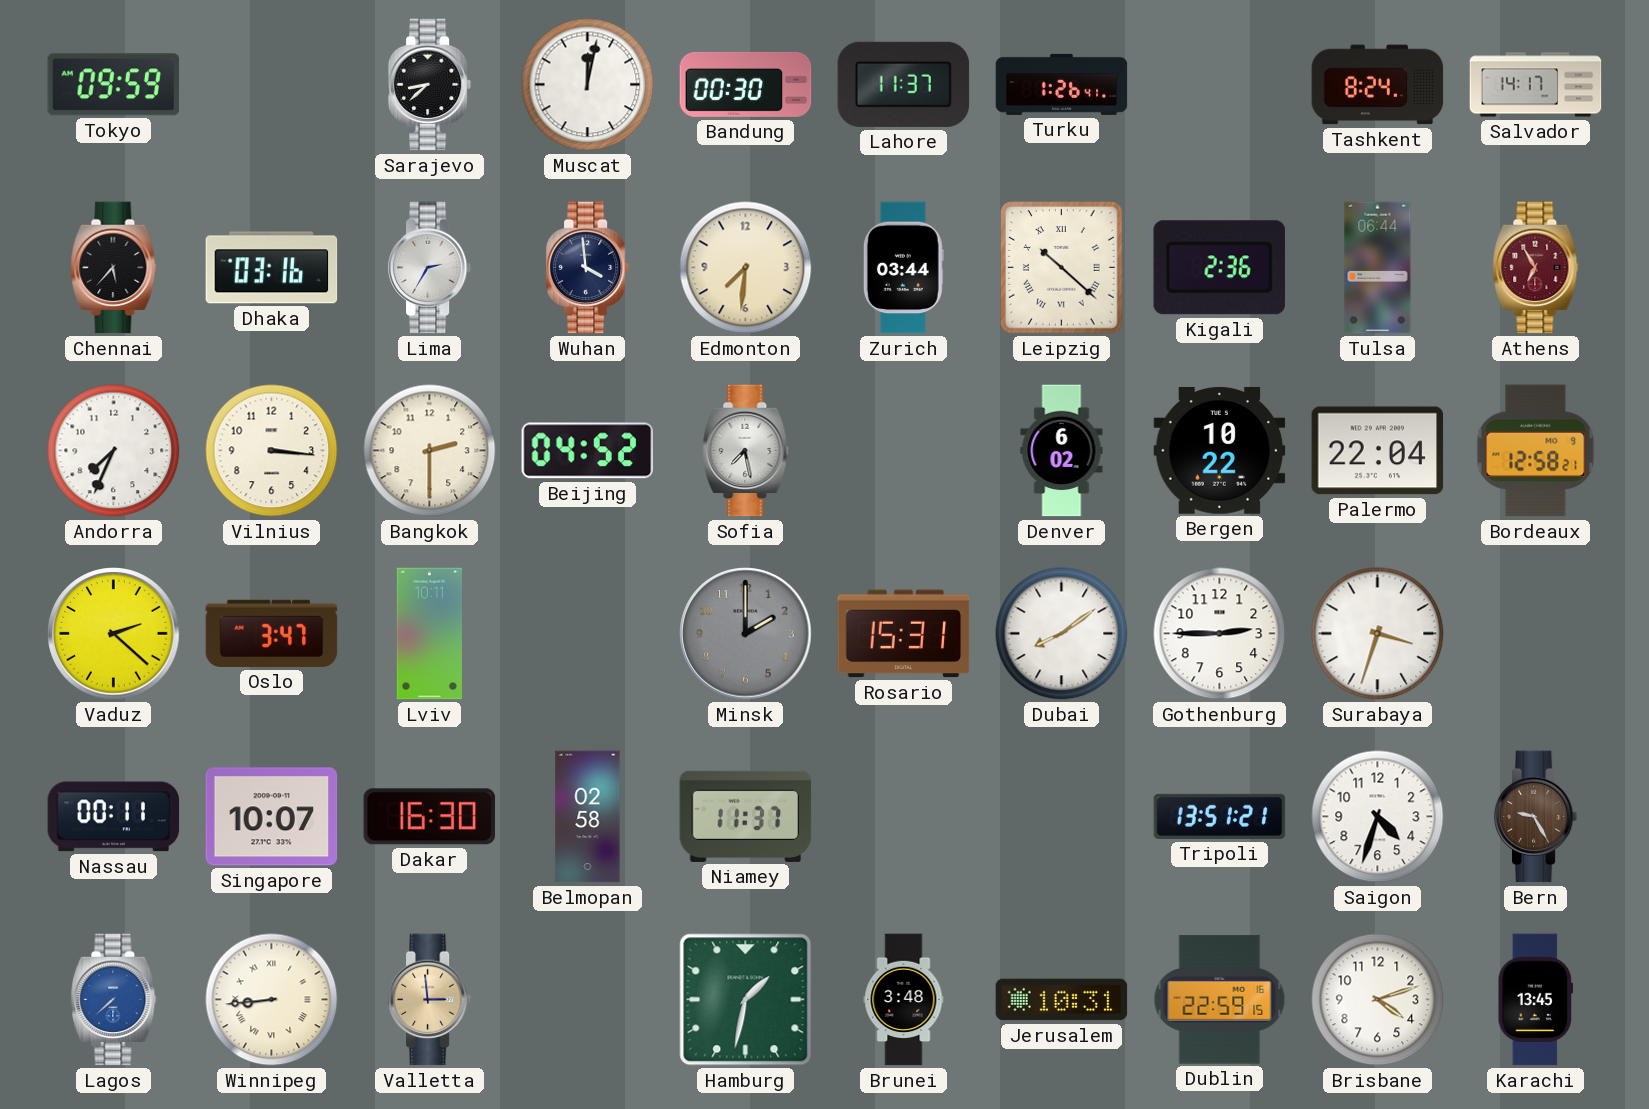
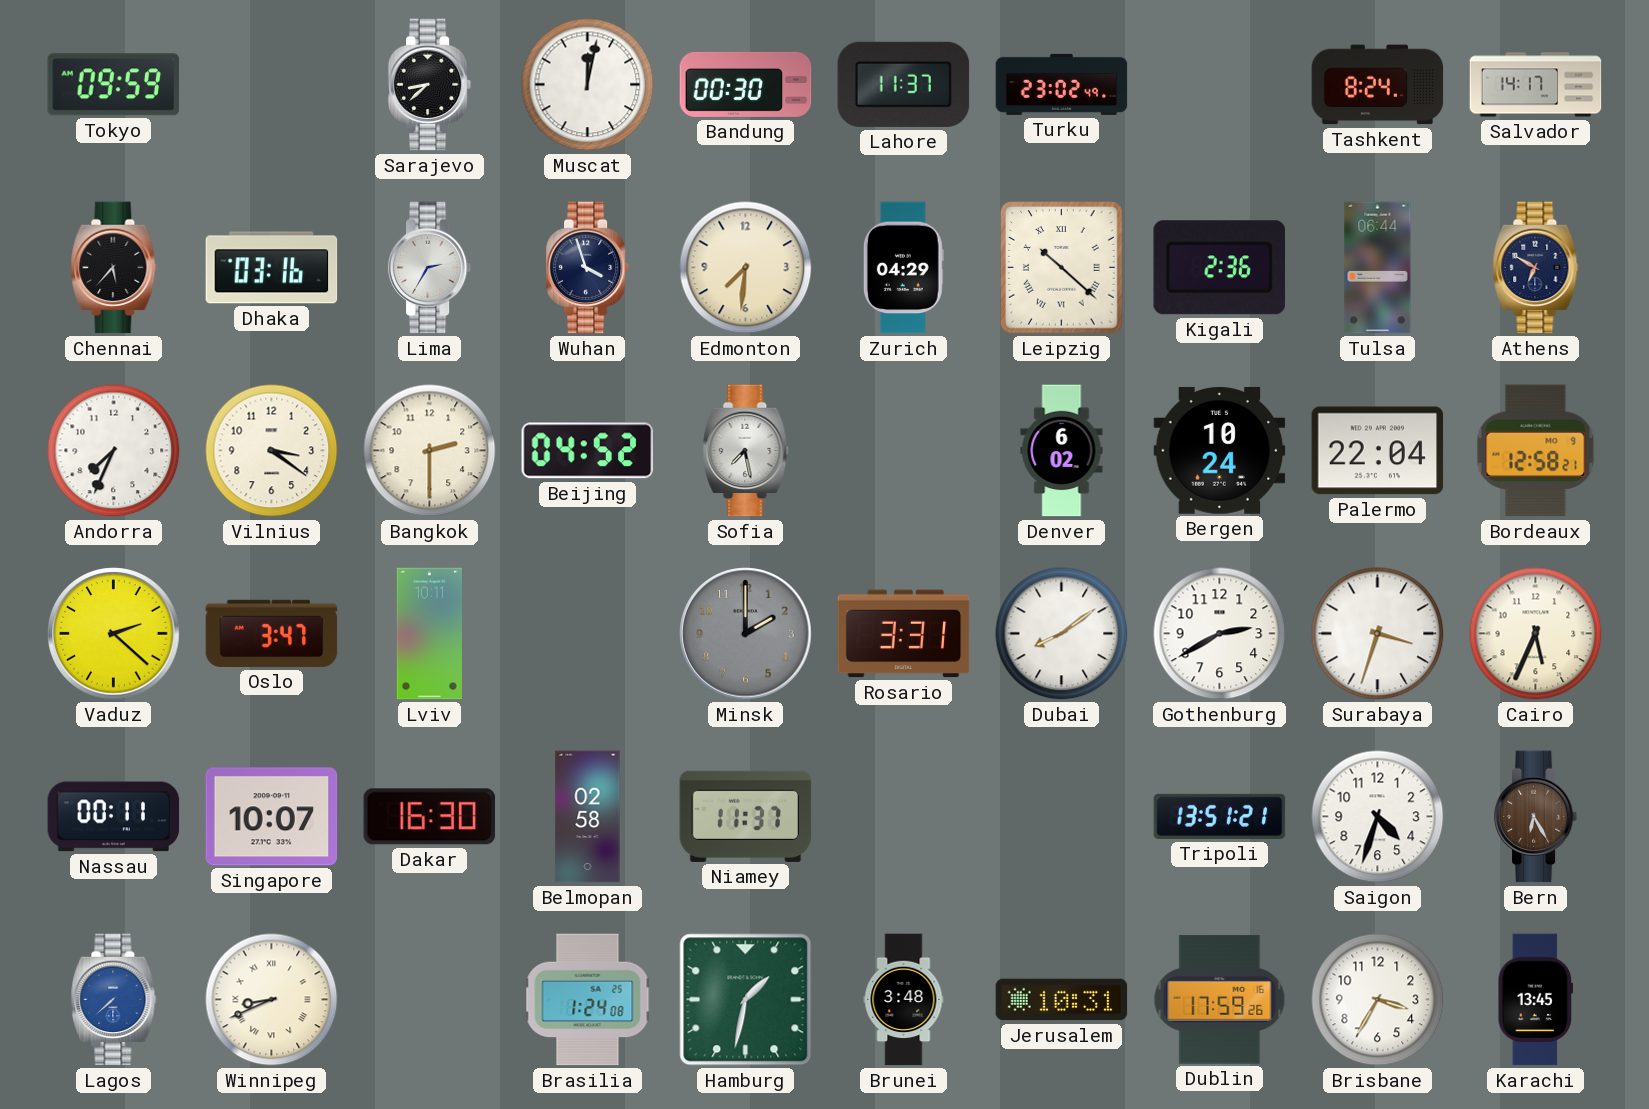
Turku: 1:26 -> 23:02
Wuhan: 3:59 -> 3:57
Zurich: 03:44 -> 04:29
Athens: 6:55 -> 6:50
Athens dial: burgundy -> navy
Vilnius: 3:16 -> 3:21
Bergen: 10:22 -> 10:24
Rosario: 15:31 -> 3:31
Gothenburg: 2:45 -> 2:40
Cairo: none -> 5:34
Bern: 9:25 -> 6:25
Winnipeg: 8:44 -> 8:41
Valletta: 2:59 -> none
Brasilia: none -> 1:24
Dublin: 22:59 -> 17:59
Brisbane: 4:12 -> 3:35
